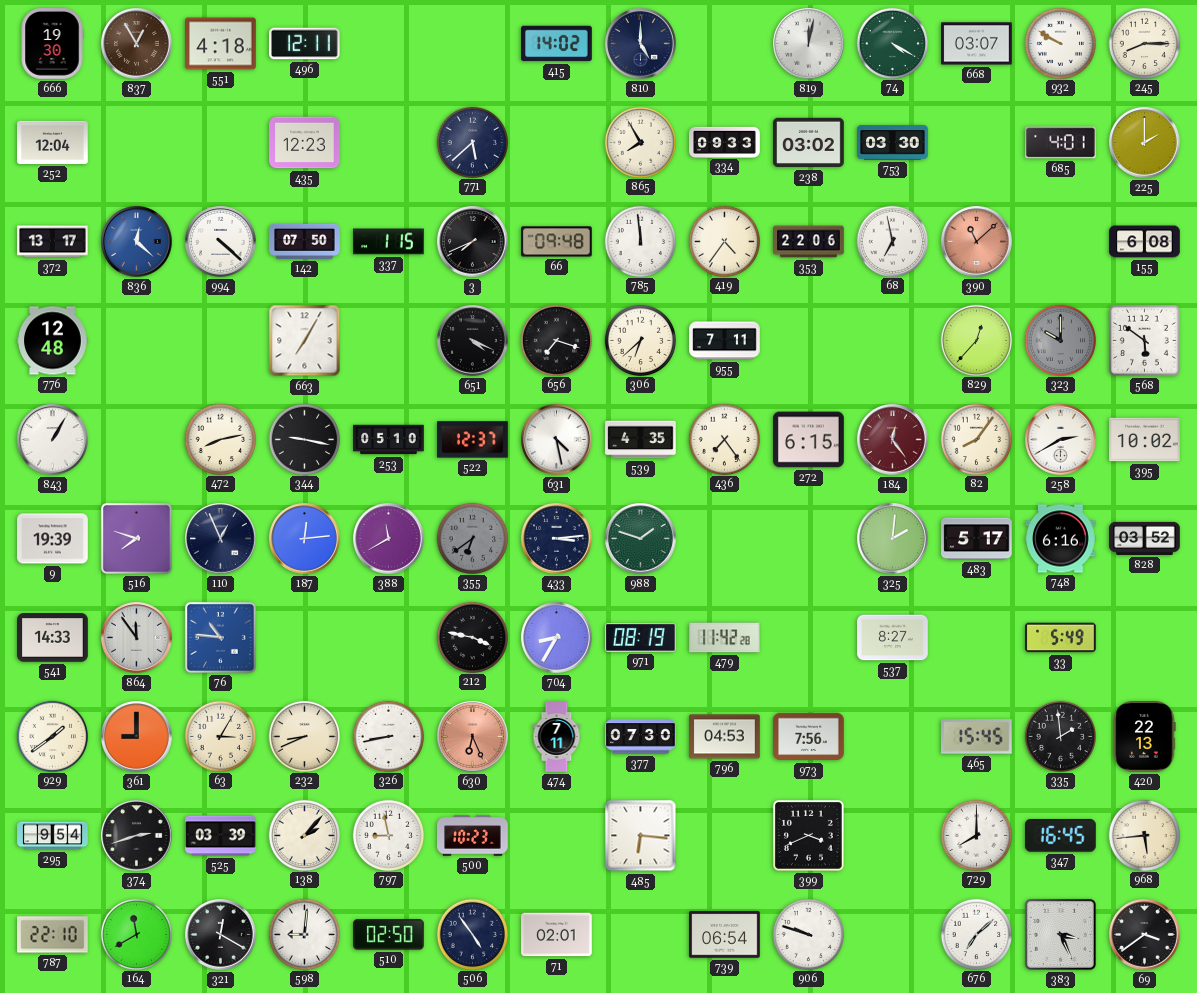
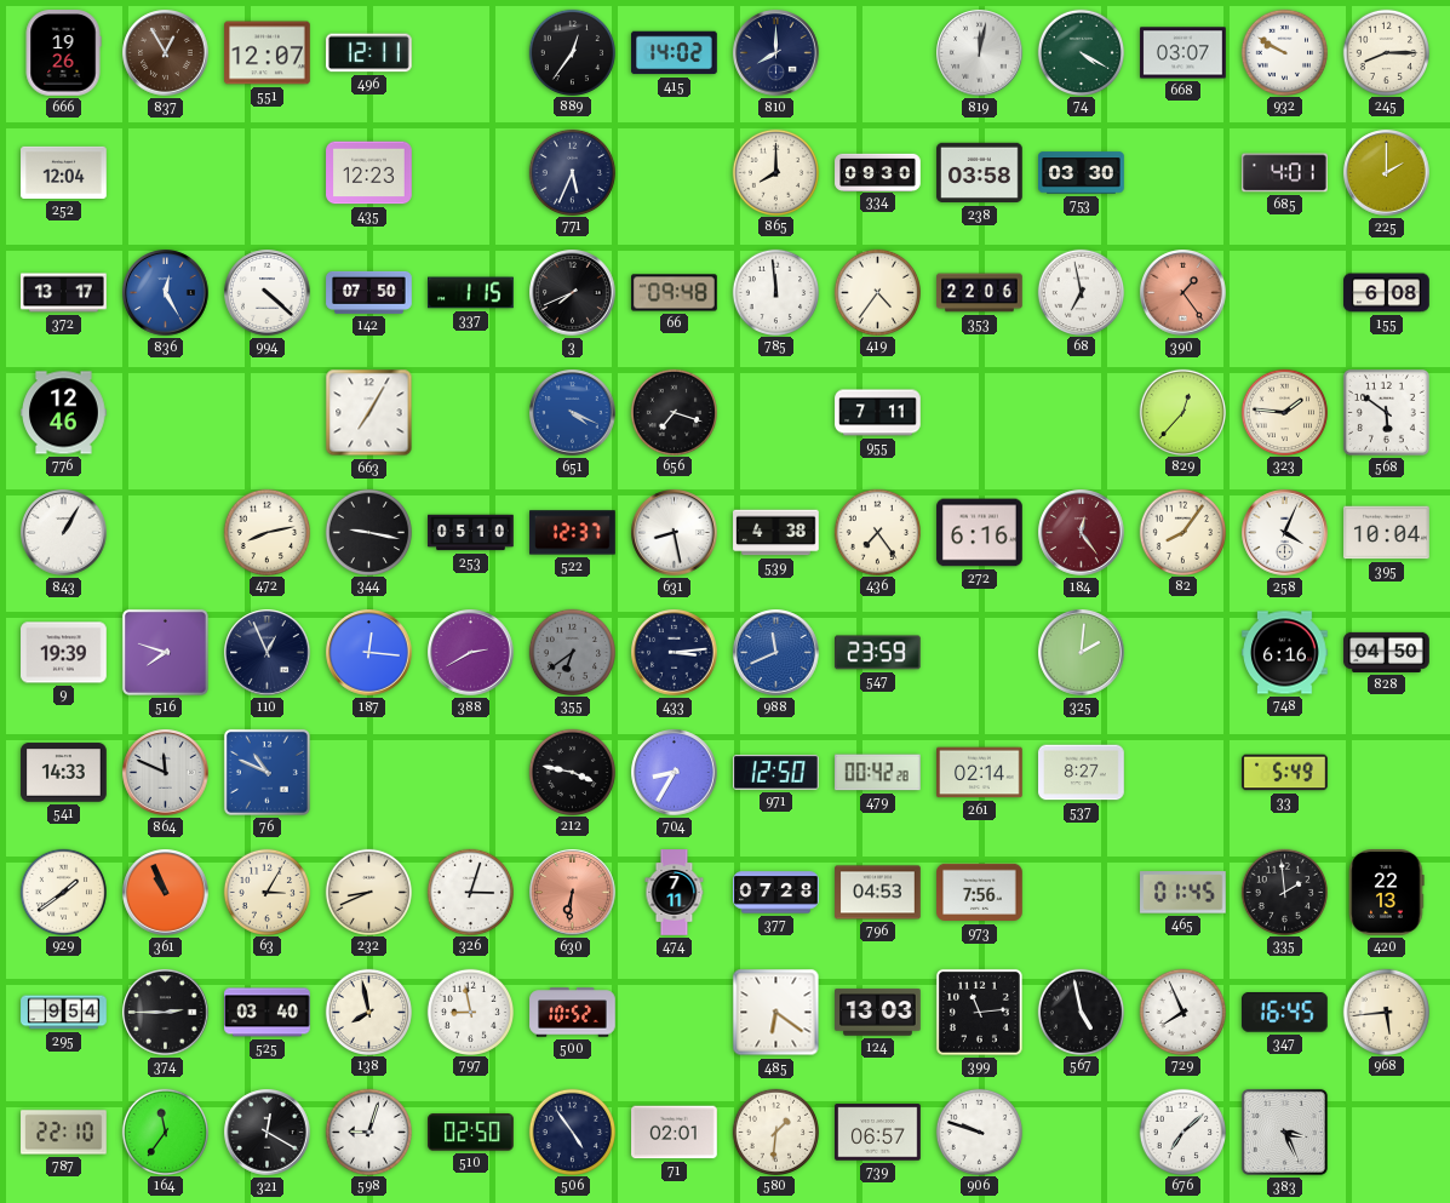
666: 19:30 -> 19:26
551: 4:18 -> 12:07
889: none -> 12:36
810: 5:00 -> 8:00
771: 5:38 -> 5:34
865: 7:55 -> 8:00
334: 09:33 -> 09:30
238: 03:02 -> 03:58
836: 12:22 -> 12:25
390: 11:08 -> 1:24
776: 12:48 -> 12:46
651 dial: black -> blue
306: 6:38 -> none
323: 10:00 -> 1:46
323 dial: grey -> cream
631: 4:28 -> 8:28
539: 4:35 -> 4:38
272: 6:15 -> 6:16
258: 2:40 -> 4:04
395: 10:02 -> 10:04
187: 12:14 -> 12:16
388: 11:40 -> 2:40
988: 1:48 -> 11:41
988 dial: green -> blue
547: none -> 23:59
483: 5:17 -> none
828: 03:52 -> 04:50
864: 11:54 -> 11:49
76: 10:46 -> 10:49
971: 08:19 -> 12:50
479: 11:42 -> 00:42
261: none -> 02:14
361: 9:00 -> 10:56
326: 8:43 -> 3:03
630: 6:26 -> 6:31
377: 07:30 -> 07:28
465: 15:45 -> 01:45
374: 2:42 -> 2:45
525: 03:39 -> 03:40
138: 2:07 -> 7:58
500: 10:23 -> 10:52
485: 6:16 -> 6:21
124: none -> 13:03
399: 3:41 -> 11:14
567: none -> 4:58
729: 8:00 -> 7:56
164: 11:40 -> 11:36
598: 9:01 -> 9:03
580: none -> 1:31
739: 06:54 -> 06:57
69: 3:39 -> none
